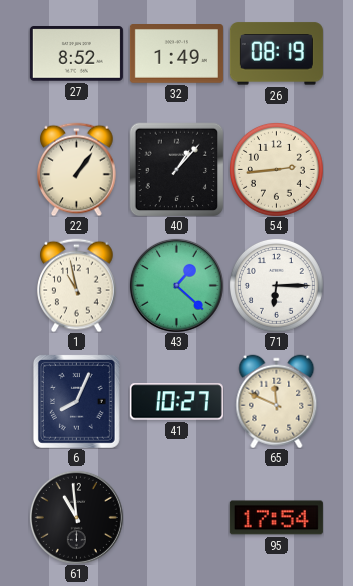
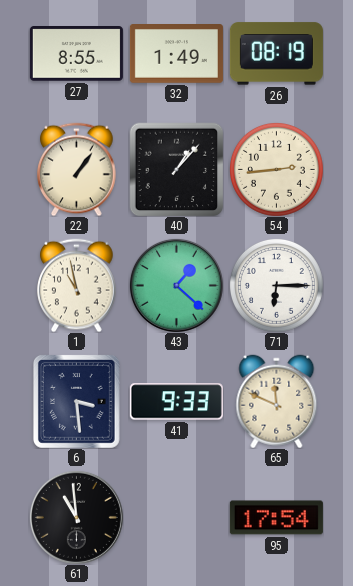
27: 8:52 -> 8:55
6: 8:04 -> 3:29
41: 10:27 -> 9:33
